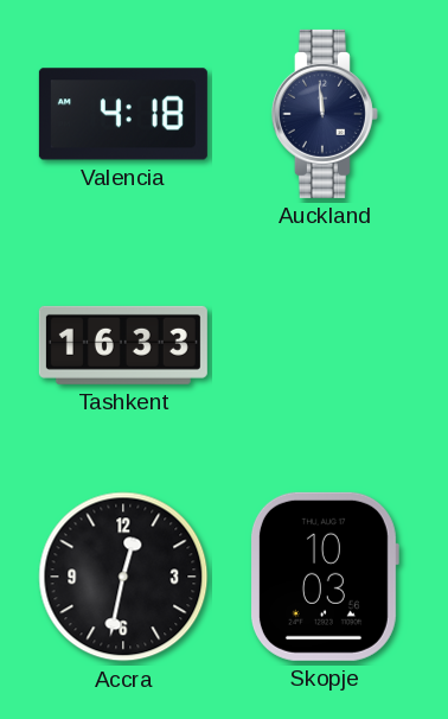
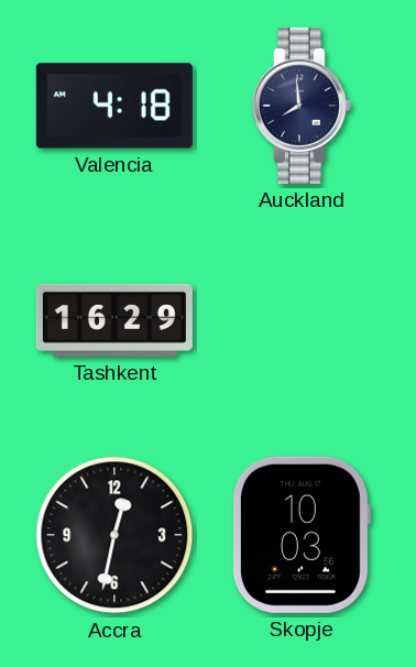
Auckland: 11:59 -> 7:59
Tashkent: 16:33 -> 16:29
